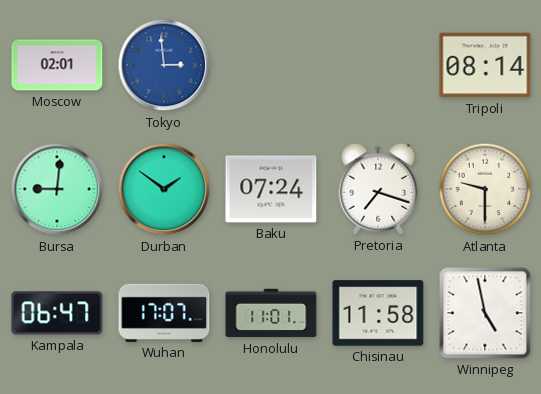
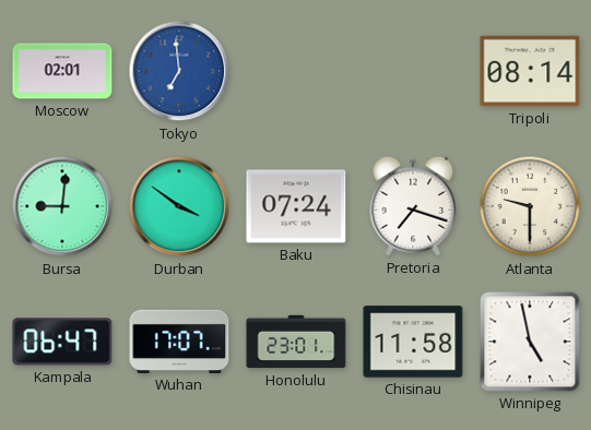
Tokyo: 2:59 -> 6:59
Durban: 1:51 -> 3:51
Honolulu: 11:01 -> 23:01
